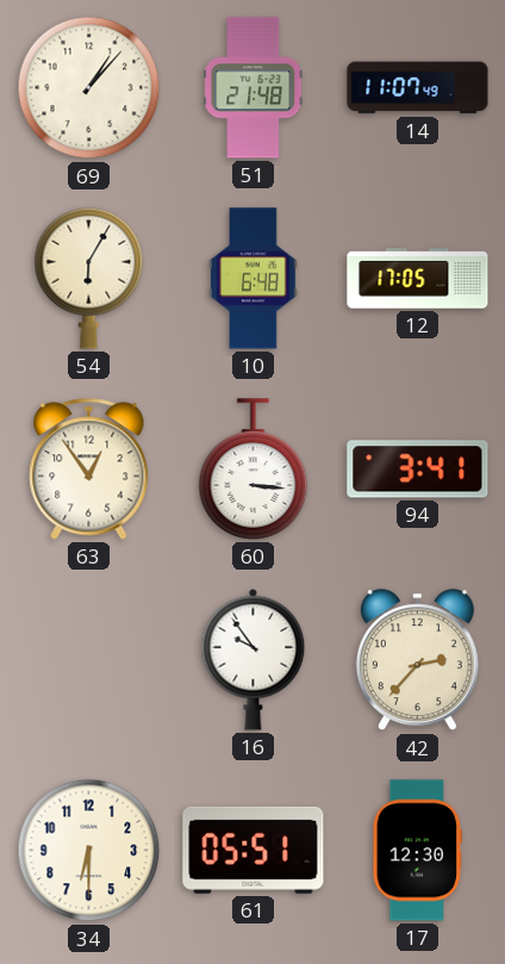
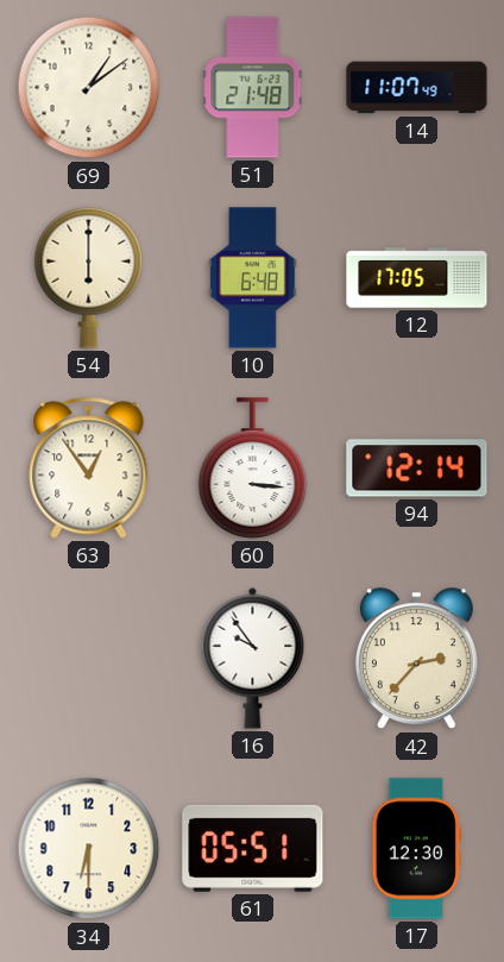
69: 1:07 -> 1:09
54: 6:05 -> 6:00
94: 3:41 -> 12:14
